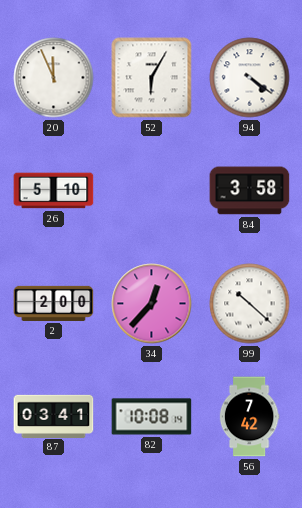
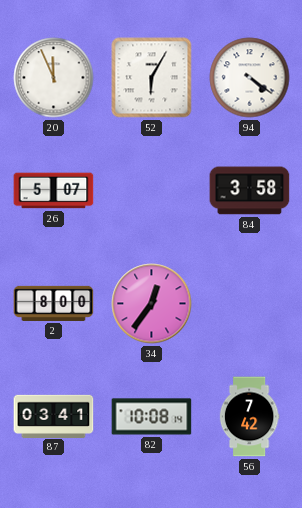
26: 5:10 -> 5:07
2: 2:00 -> 8:00
34: 12:37 -> 12:36
99: 10:22 -> none
